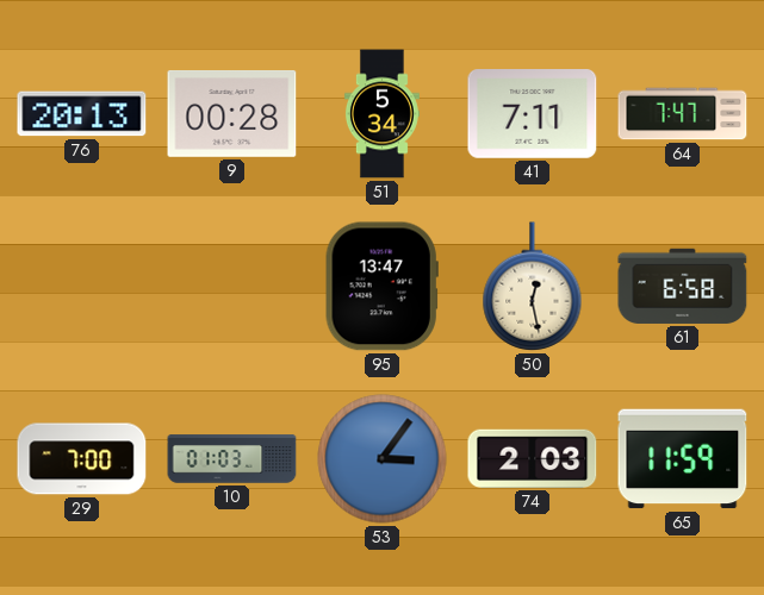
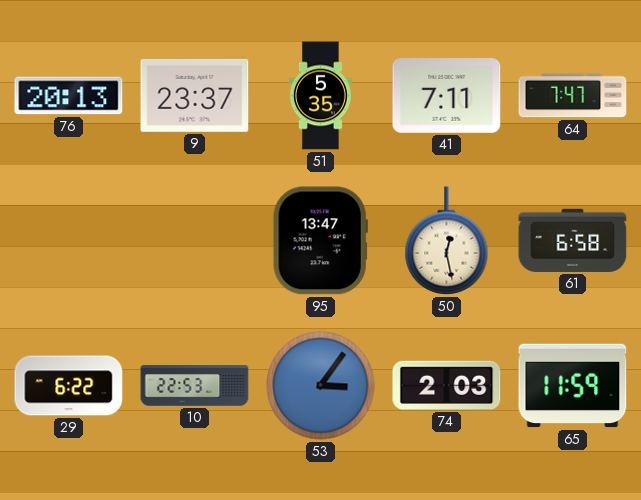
9: 00:28 -> 23:37
51: 5:34 -> 5:35
29: 7:00 -> 6:22
10: 01:03 -> 22:53
